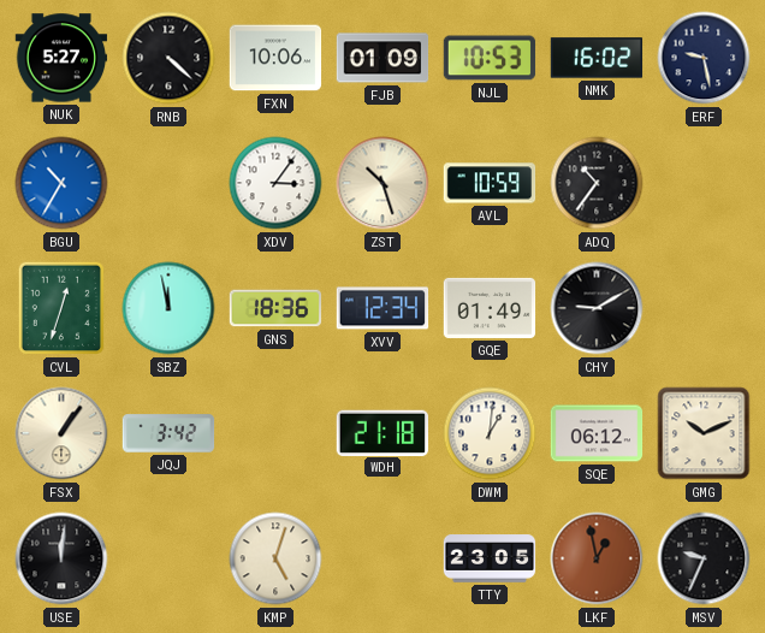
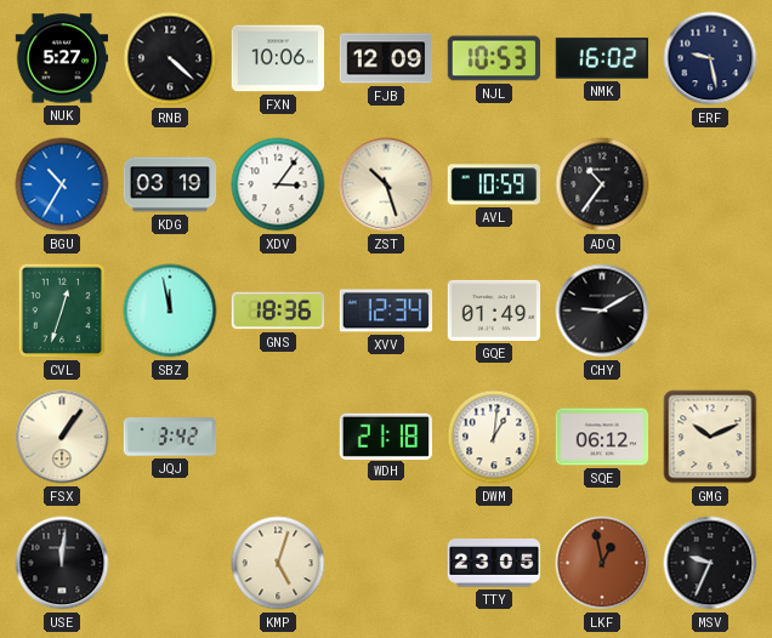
FJB: 01:09 -> 12:09
KDG: none -> 03:19
